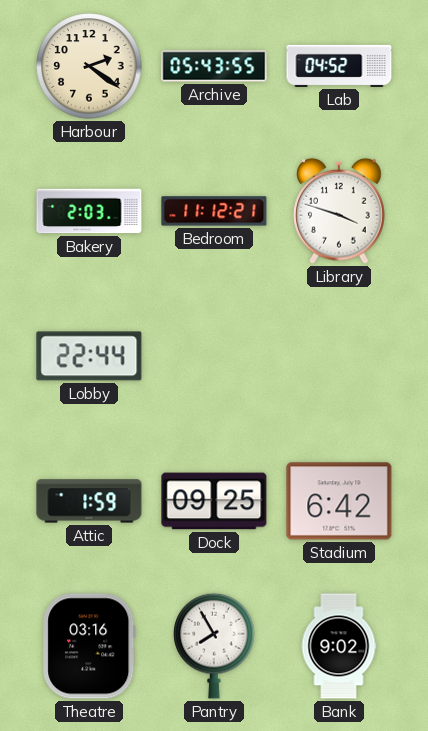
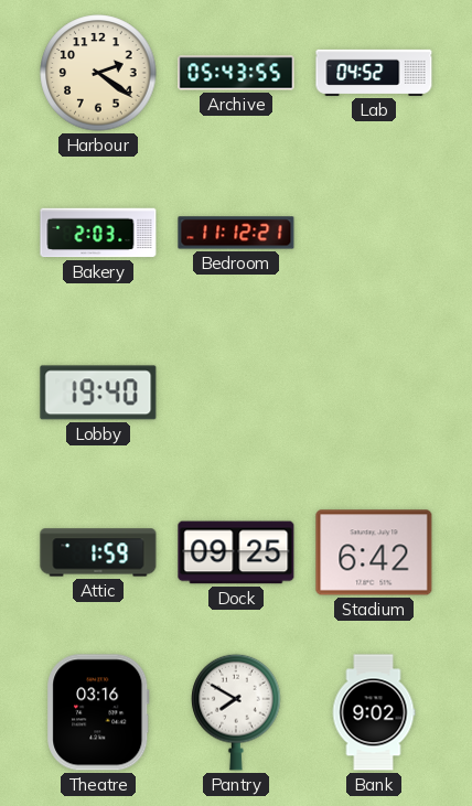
Library: 3:48 -> none
Lobby: 22:44 -> 19:40
Pantry: 7:55 -> 7:50
